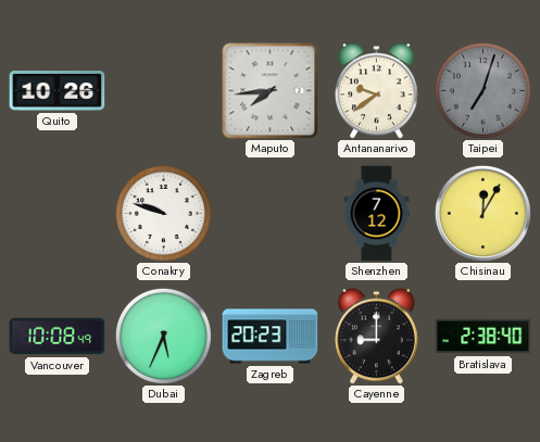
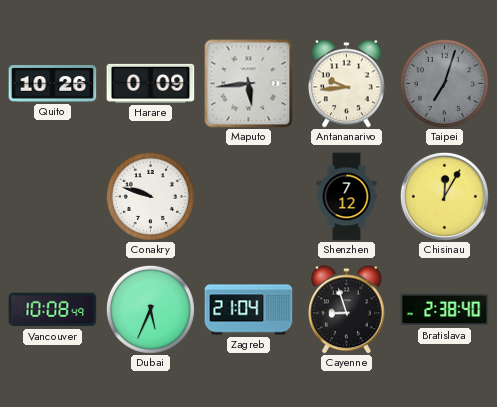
Harare: none -> 0:09
Maputo: 7:44 -> 5:44
Antananarivo: 9:39 -> 9:44
Zagreb: 20:23 -> 21:04
Cayenne: 9:00 -> 8:57
